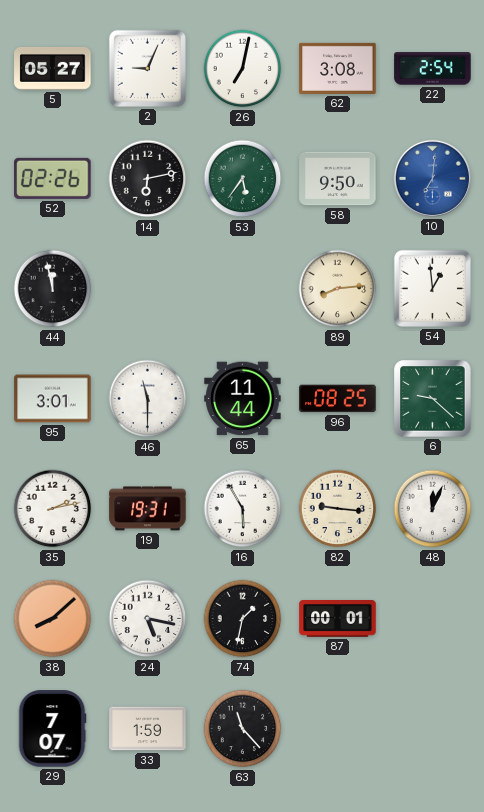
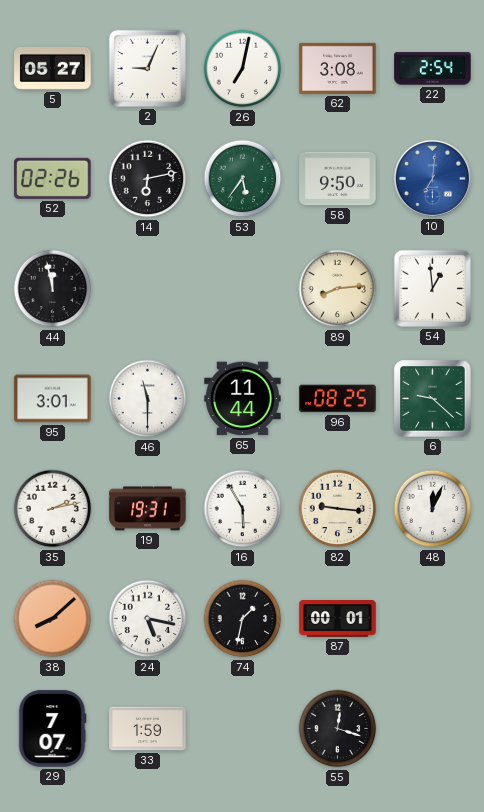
63: 11:23 -> none
55: none -> 12:18
